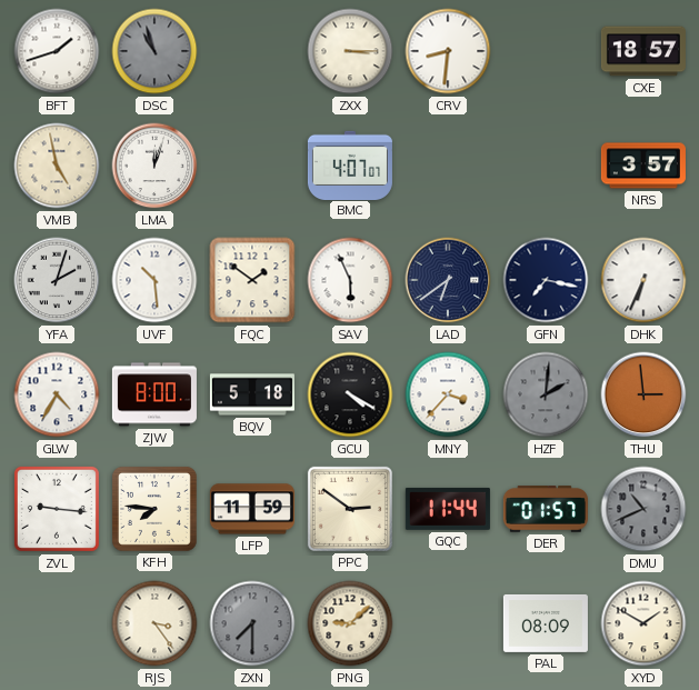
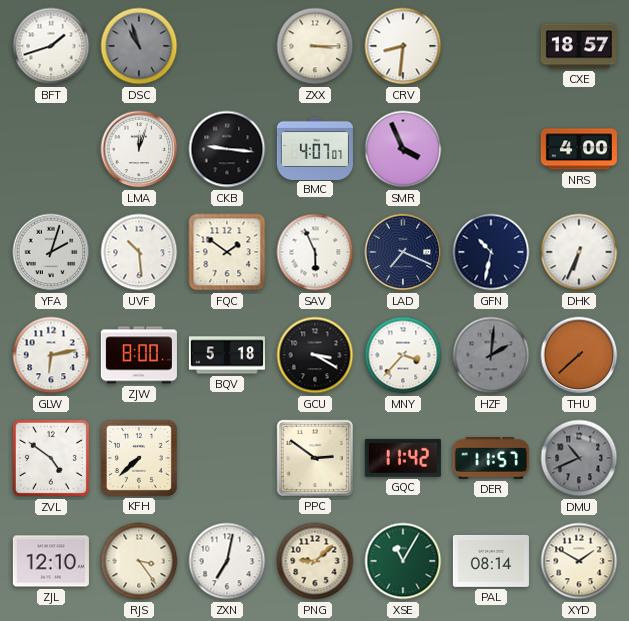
VMB: 4:58 -> none
CKB: none -> 9:16
SMR: none -> 3:56
NRS: 3:57 -> 4:00
LAD: 6:39 -> 7:19
GFN: 7:17 -> 10:32
GLW: 4:35 -> 6:13
GCU: 4:20 -> 3:20
THU: 2:59 -> 7:38
ZVL: 9:16 -> 4:51
KFH: 7:46 -> 7:38
LFP: 11:59 -> none
GQC: 11:44 -> 11:42
DER: 01:57 -> 11:57
ZJL: none -> 12:10
ZXN: 7:30 -> 7:02
ZXN dial: grey -> white
XSE: none -> 11:05
PAL: 08:09 -> 08:14
